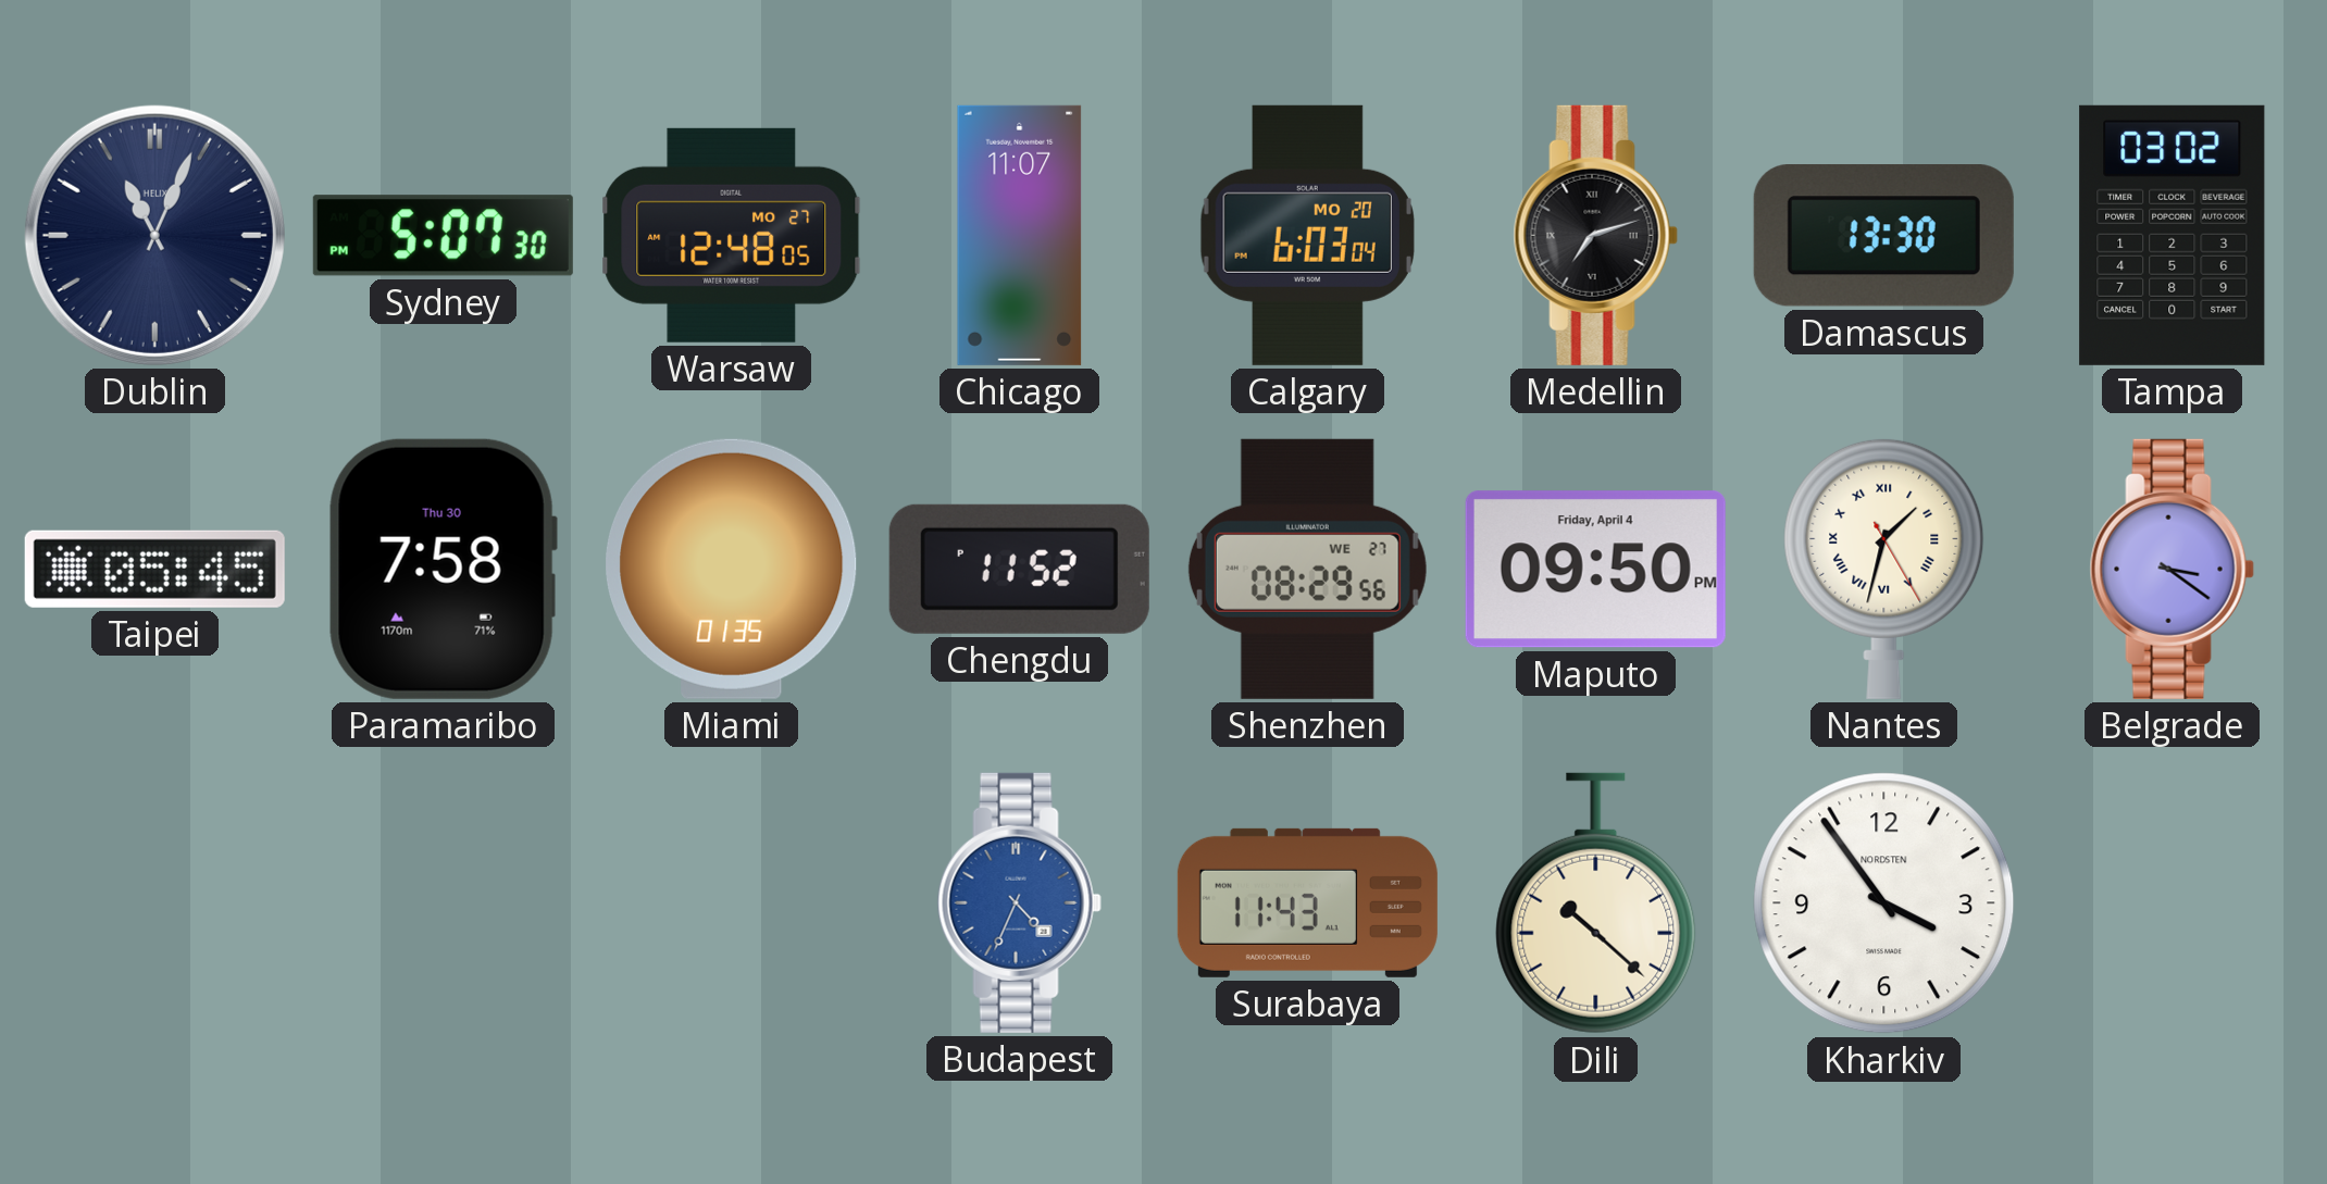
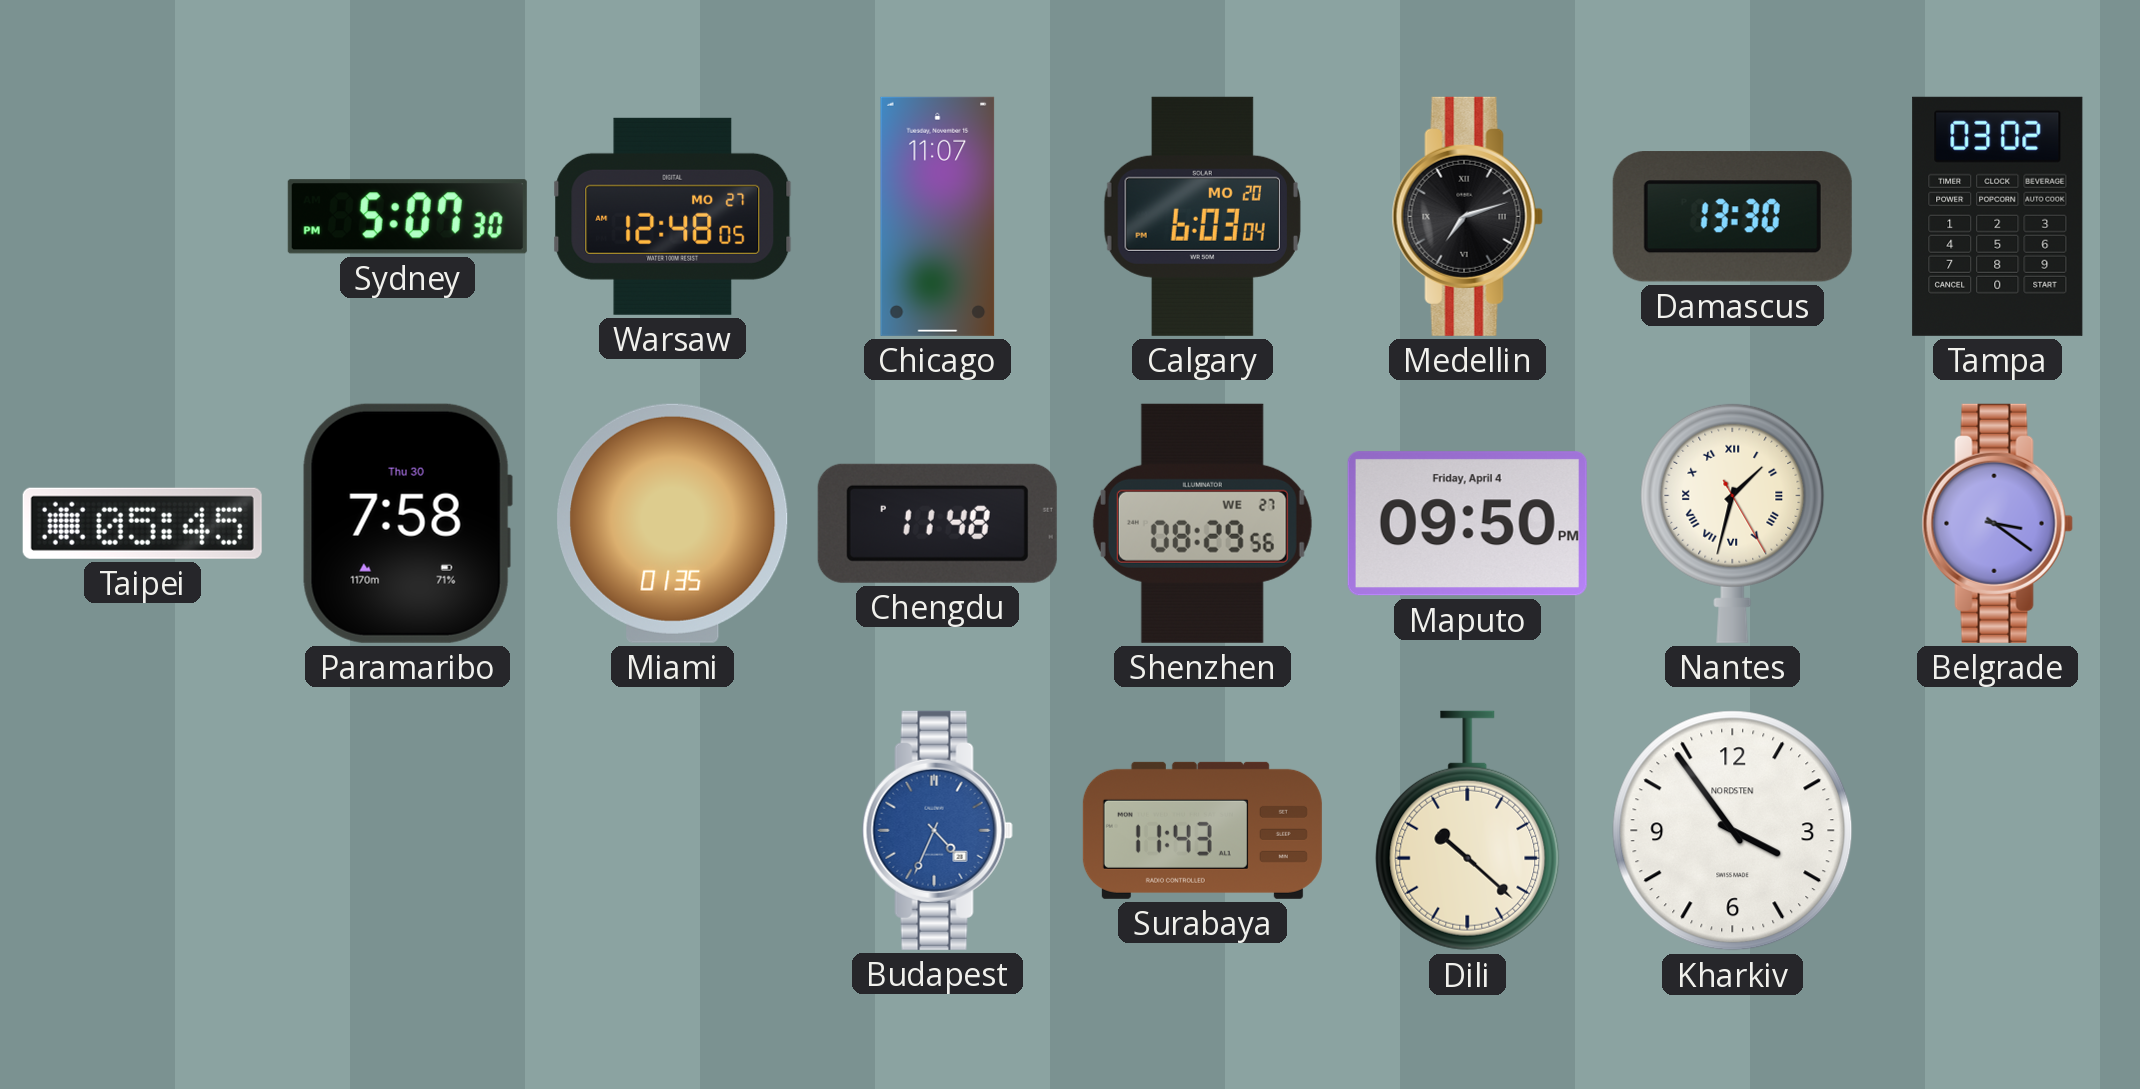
Dublin: 11:04 -> none
Chengdu: 11:52 -> 11:48
